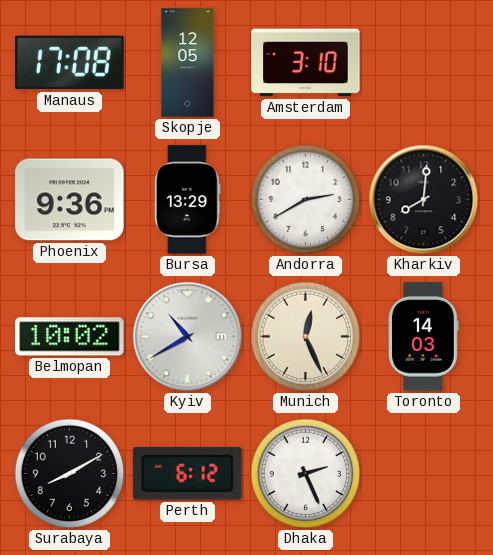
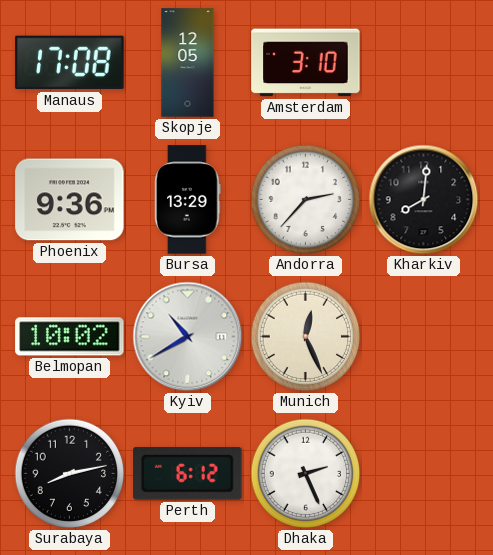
Andorra: 2:40 -> 2:37
Toronto: 14:03 -> none
Surabaya: 8:10 -> 8:13
